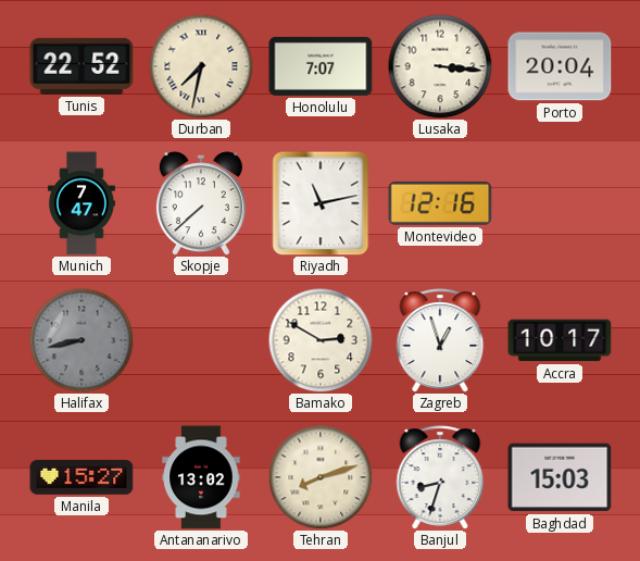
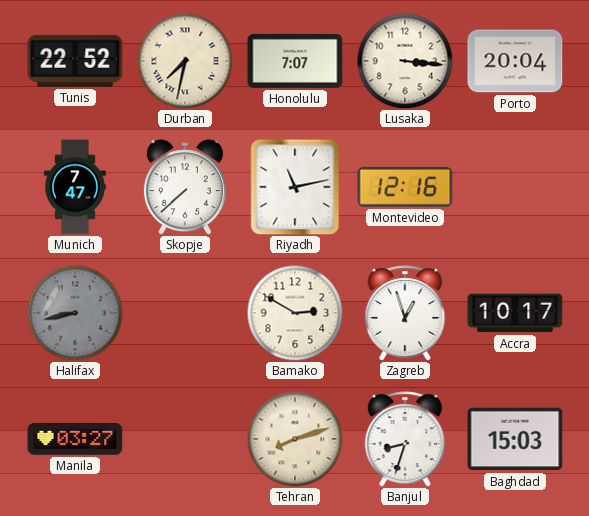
Manila: 15:27 -> 03:27
Antananarivo: 13:02 -> none
